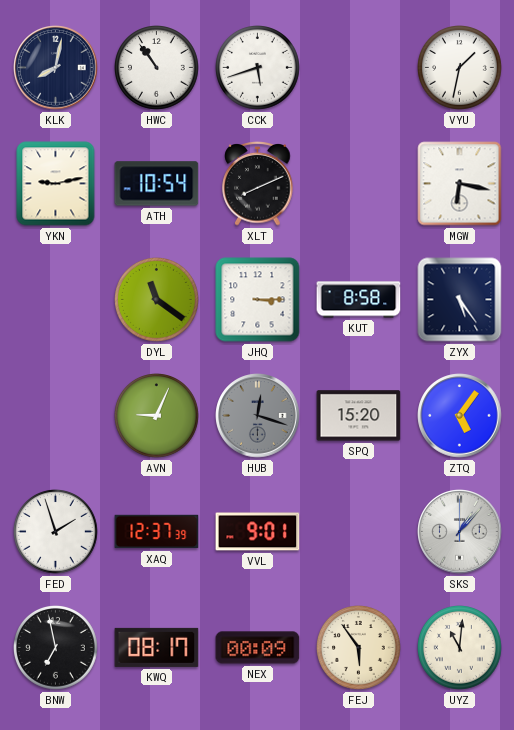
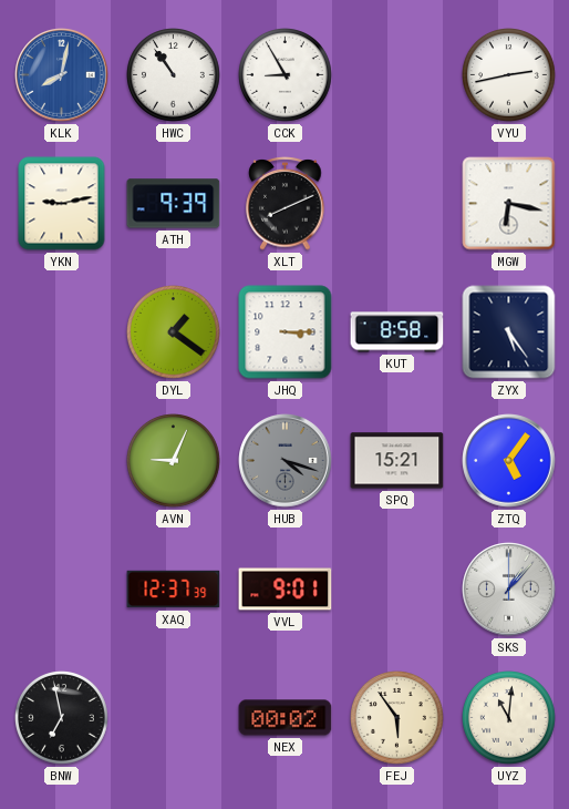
KLK dial: navy -> blue
CCK: 5:42 -> 8:55
VYU: 1:32 -> 2:43
ATH: 10:54 -> 9:39
DYL: 11:21 -> 1:21
HUB: 12:18 -> 4:18
SPQ: 15:20 -> 15:21
FED: 1:57 -> none
KWQ: 08:17 -> none
NEX: 00:09 -> 00:02
